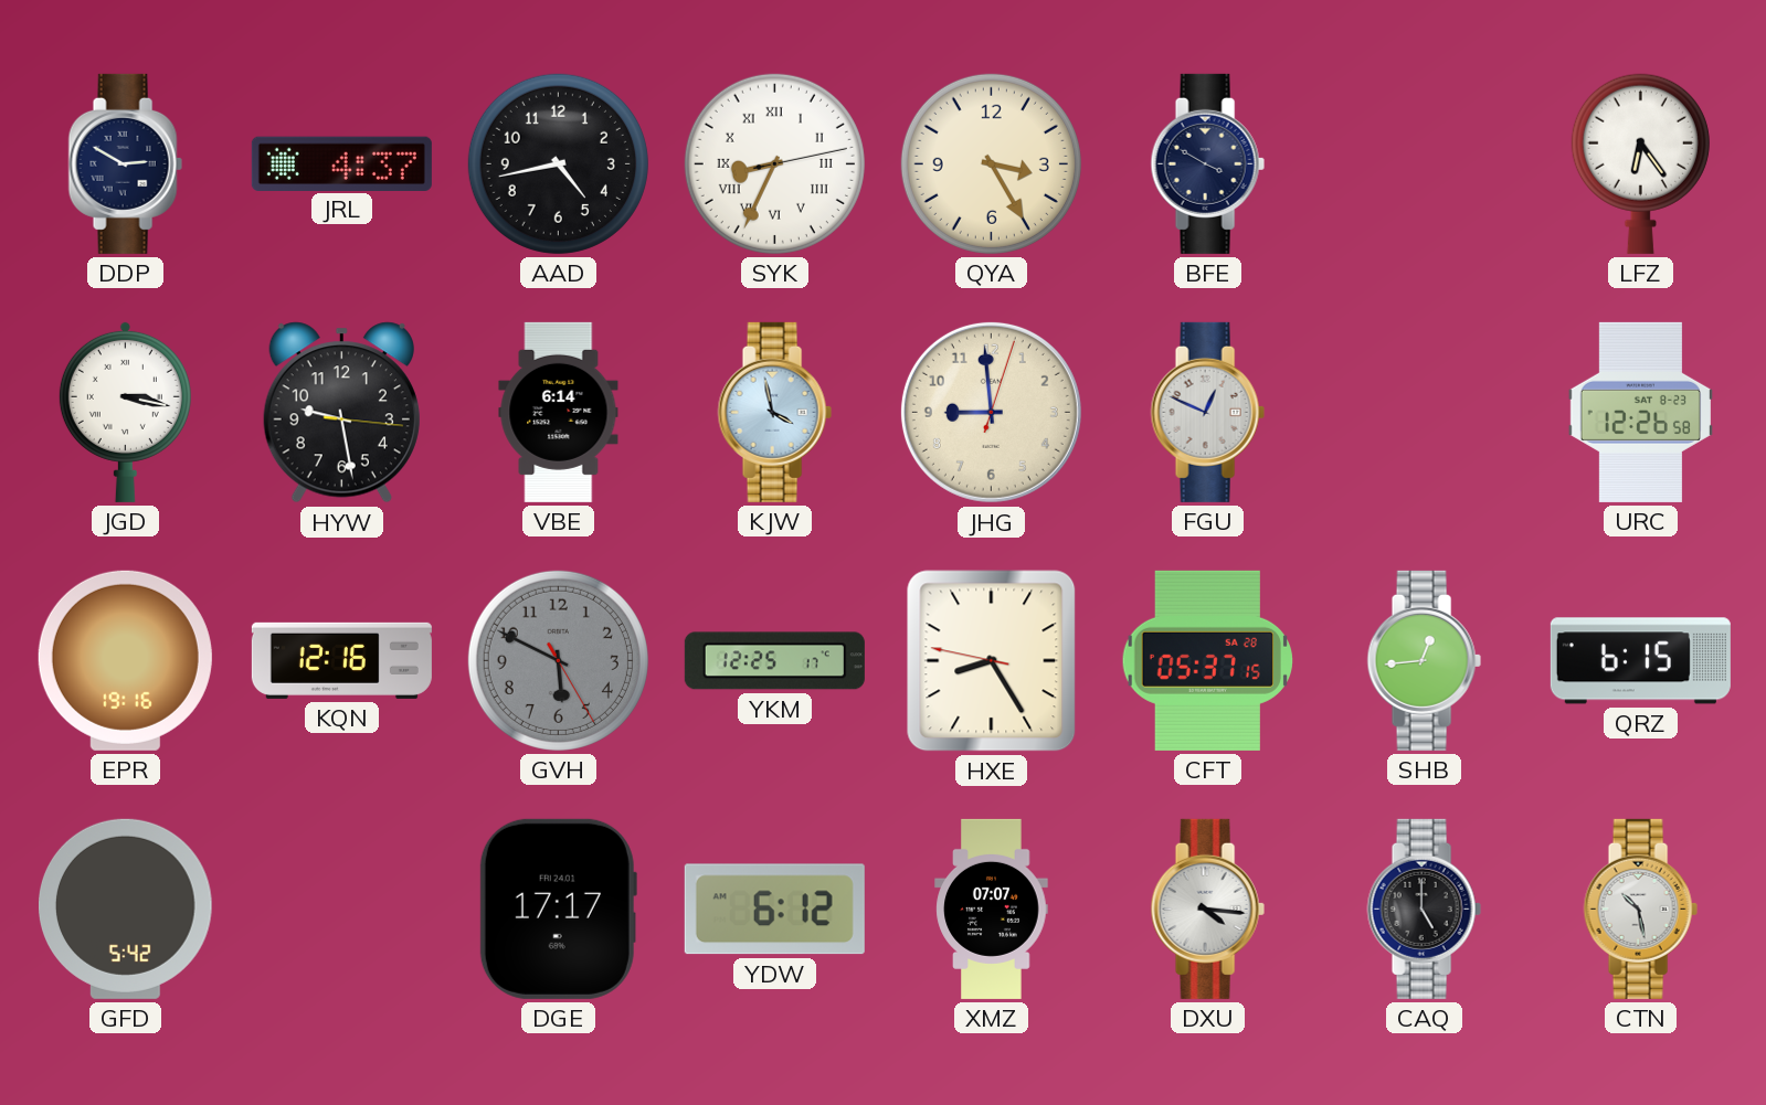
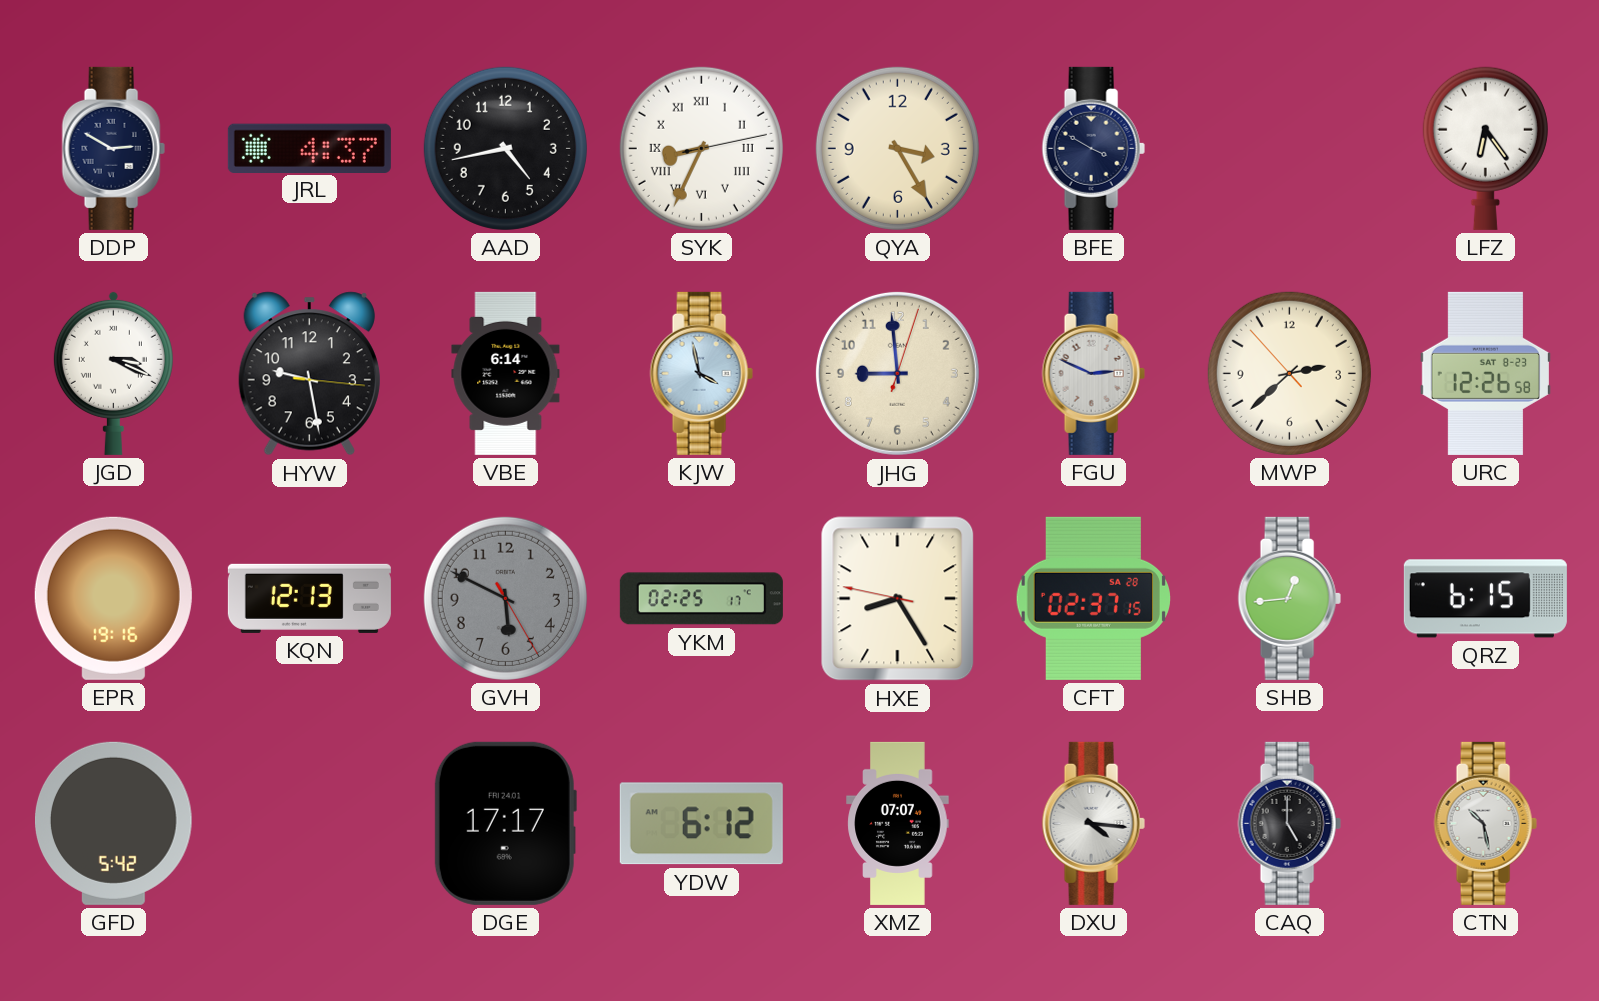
JGD: 3:17 -> 3:19
FGU: 12:49 -> 2:49
MWP: none -> 2:37
KQN: 12:16 -> 12:13
YKM: 12:25 -> 02:25
CFT: 05:37 -> 02:37
